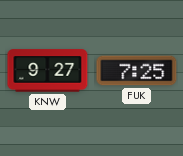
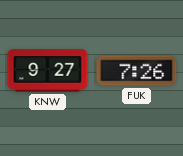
FUK: 7:25 -> 7:26
